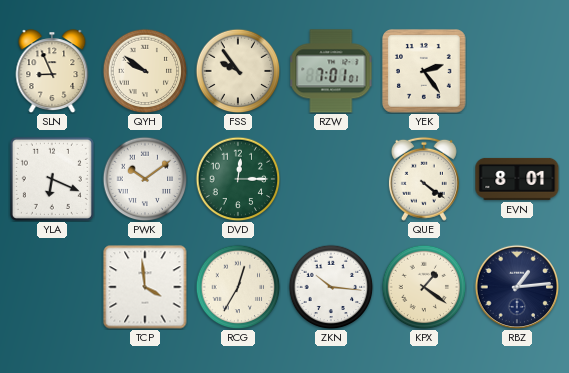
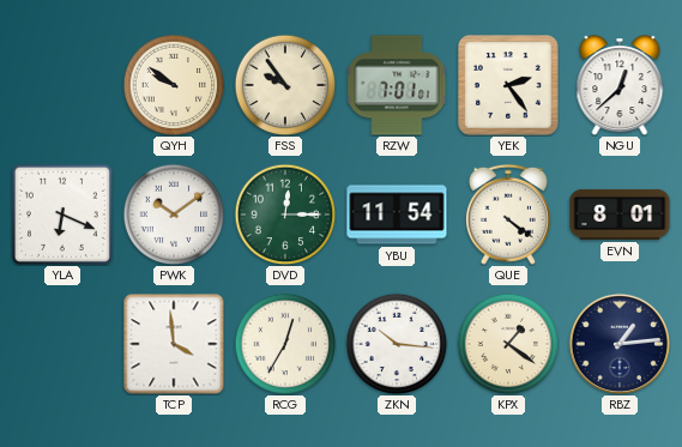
SLN: 8:56 -> none
NGU: none -> 12:38
YBU: none -> 11:54
